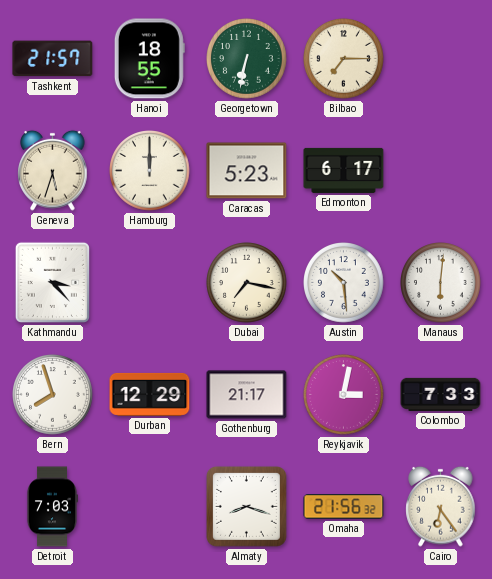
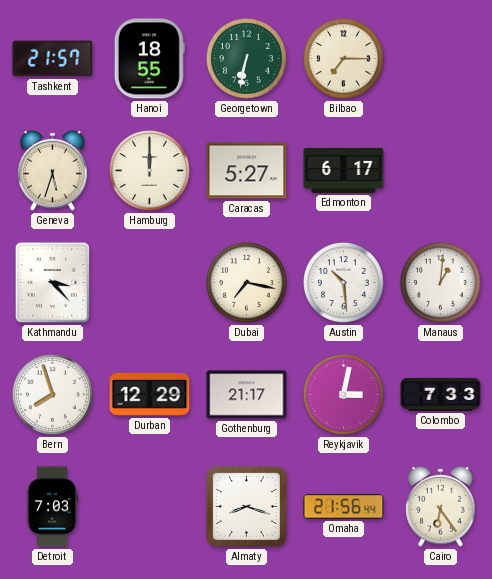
Caracas: 5:23 -> 5:27
Manaus: 6:01 -> 1:01
Omaha: 21:56:32 -> 21:56:44
